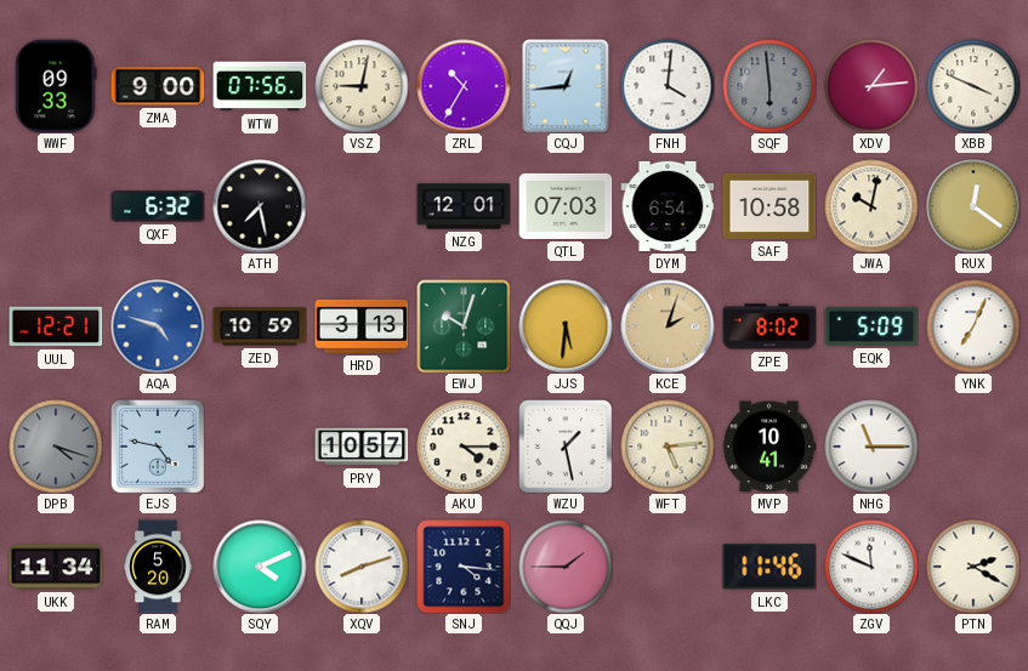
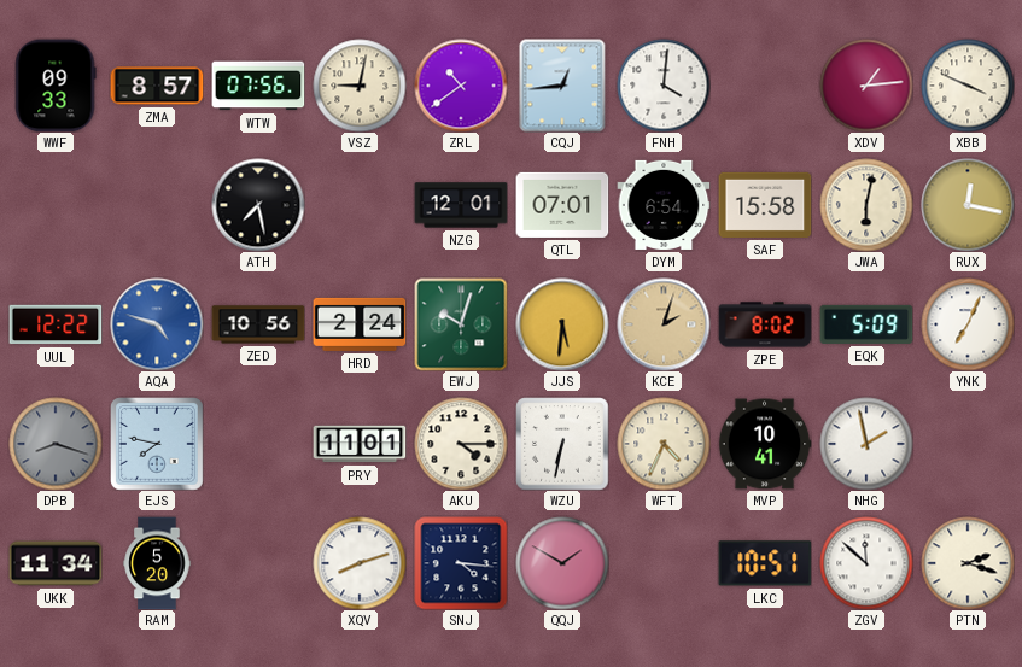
ZMA: 9:00 -> 8:57
ZRL: 10:35 -> 10:39
SQF: 5:59 -> none
QXF: 6:32 -> none
QTL: 07:03 -> 07:01
SAF: 10:58 -> 15:58
JWA: 10:02 -> 6:02
RUX: 12:21 -> 12:17
UUL: 12:21 -> 12:22
ZED: 10:59 -> 10:56
HRD: 3:13 -> 2:24
DPB: 4:18 -> 8:18
EJS: 4:47 -> 7:47
PRY: 10:57 -> 11:01
WZU: 1:28 -> 6:32
WFT: 5:14 -> 4:34
NHG: 11:15 -> 1:58
SQY: 4:11 -> none
QQJ: 1:45 -> 1:50
LKC: 11:46 -> 10:51
ZGV: 11:49 -> 11:52
PTN: 2:20 -> 2:18
